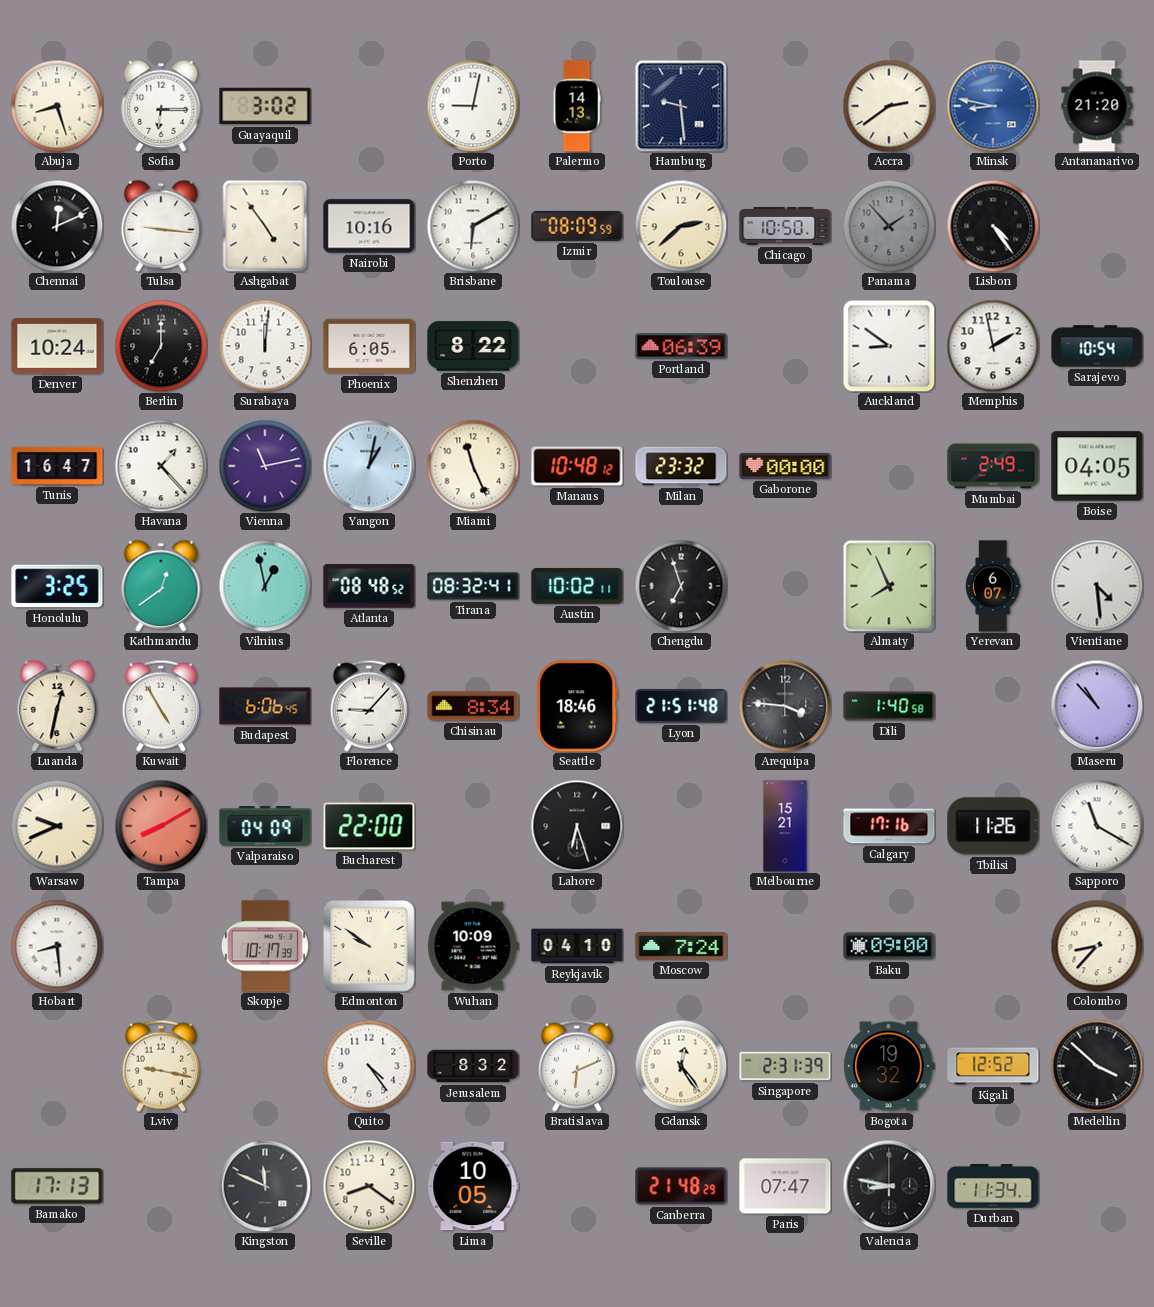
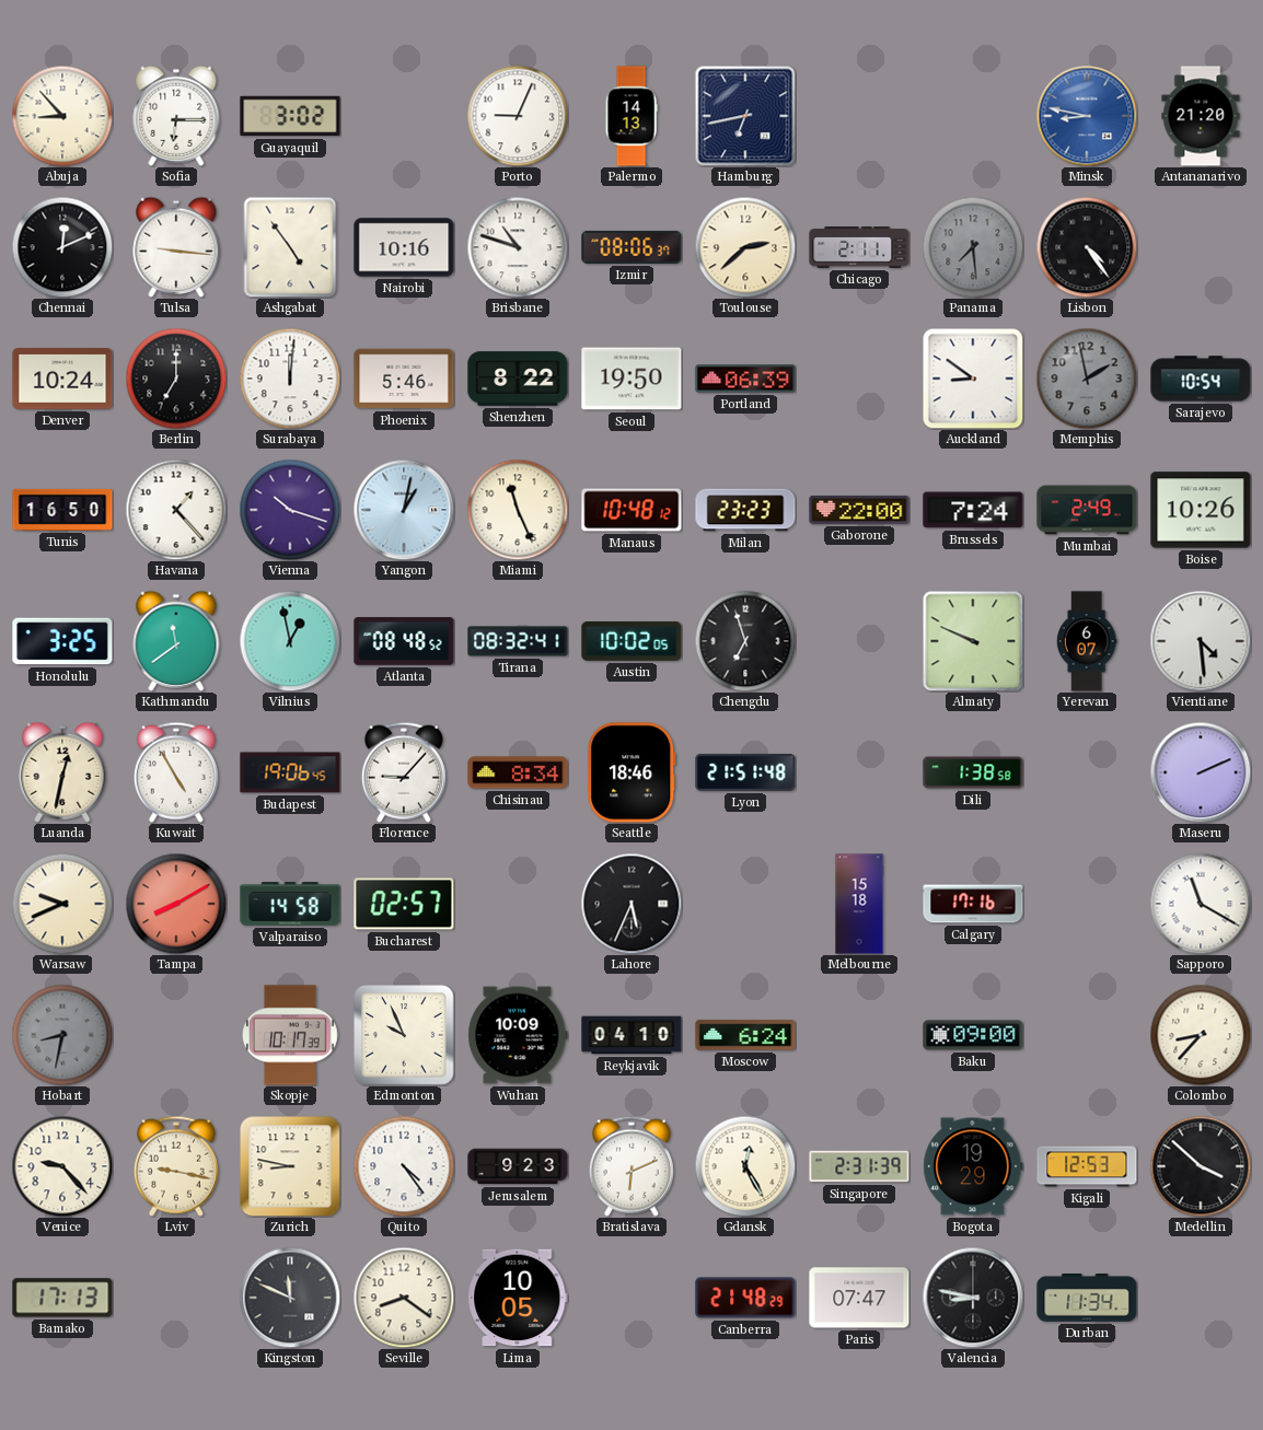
Abuja: 8:27 -> 8:53
Porto: 9:02 -> 9:04
Hamburg: 9:29 -> 6:43
Accra: 2:39 -> none
Brisbane: 6:10 -> 10:48
Izmir: 08:09 -> 08:06
Chicago: 10:50 -> 2:11
Panama: 1:53 -> 7:29
Phoenix: 6:05 -> 5:46
Seoul: none -> 19:50
Memphis dial: white -> grey
Tunis: 16:47 -> 16:50
Vienna: 11:13 -> 10:18
Milan: 23:32 -> 23:23
Gaborone: 00:00 -> 22:00
Brussels: none -> 7:24
Boise: 04:05 -> 10:26
Kathmandu: 12:39 -> 11:39
Austin: 10:02:11 -> 10:02:05
Almaty: 7:56 -> 9:49
Budapest: 6:06 -> 19:06
Arequipa: 3:46 -> none
Dili: 1:40 -> 1:38
Maseru: 10:53 -> 2:11
Valparaiso: 04:09 -> 14:58
Bucharest: 22:00 -> 02:57
Lahore: 6:27 -> 5:34
Melbourne: 15:21 -> 15:18
Tbilisi: 11:26 -> none
Hobart: 8:29 -> 8:32
Hobart dial: white -> grey
Edmonton: 9:51 -> 9:56
Moscow: 7:24 -> 6:24
Venice: none -> 9:23
Zurich: none -> 8:47
Jerusalem: 8:32 -> 9:23
Gdansk: 12:24 -> 12:25
Bogota: 19:32 -> 19:29
Kigali: 12:52 -> 12:53
